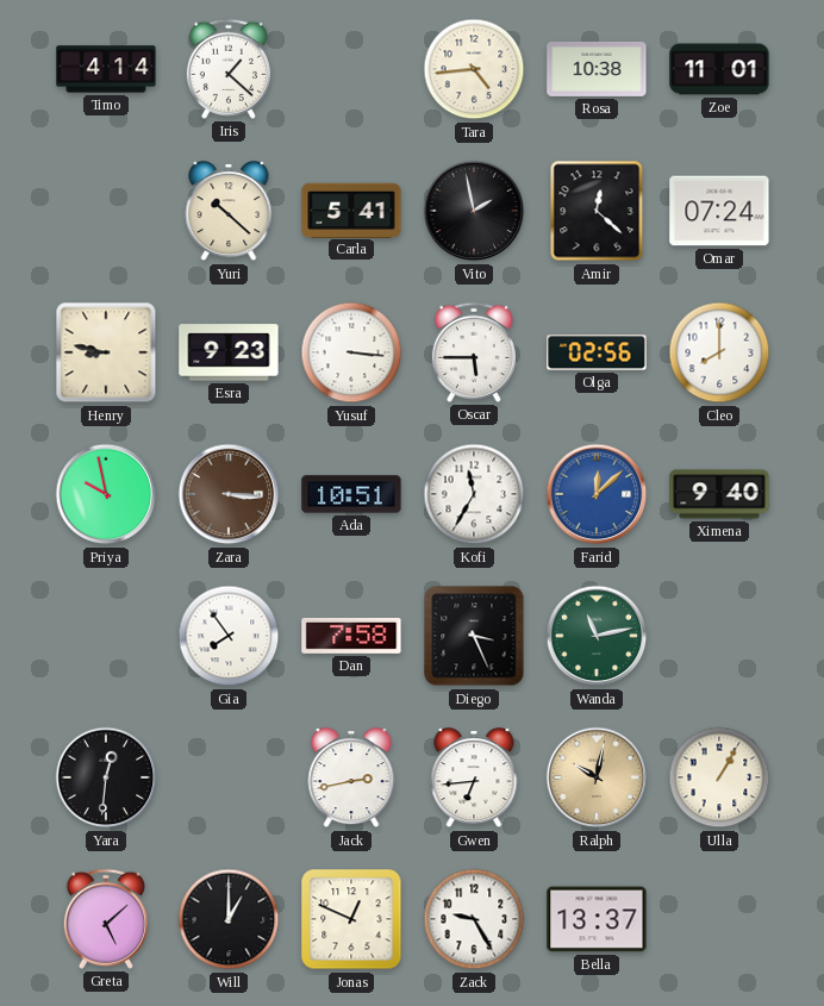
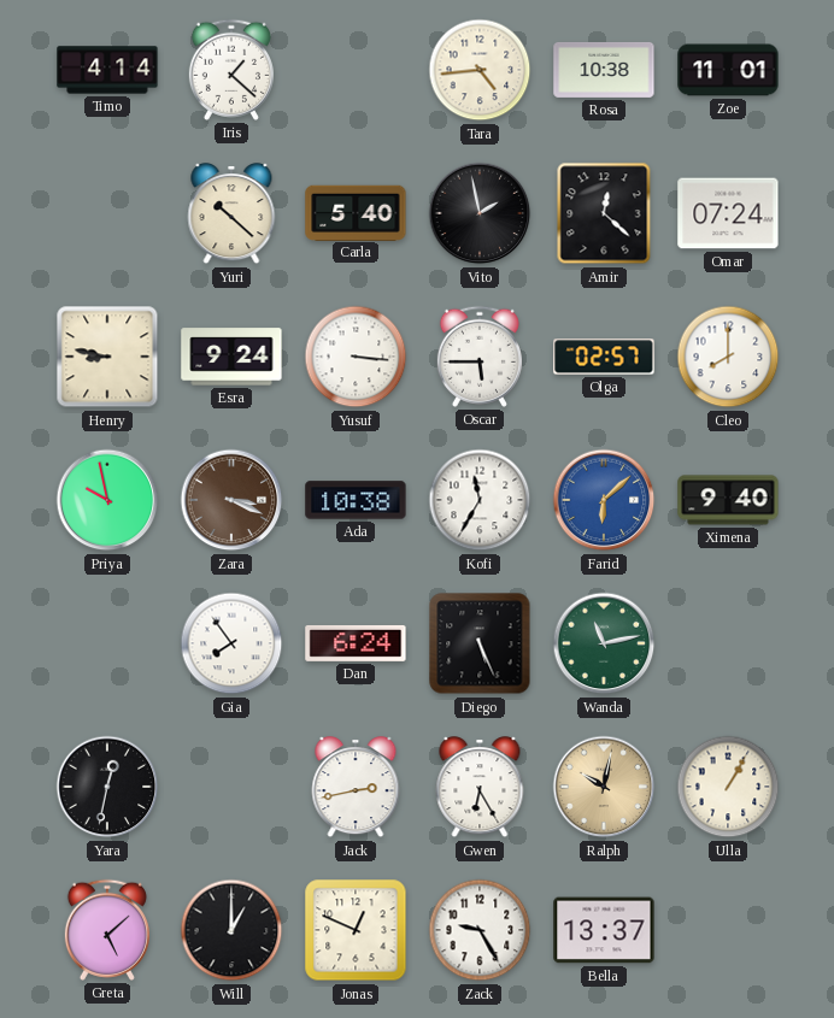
Carla: 5:41 -> 5:40
Esra: 9:23 -> 9:24
Olga: 02:56 -> 02:57
Zara: 3:16 -> 3:19
Ada: 10:51 -> 10:38
Farid: 12:08 -> 6:08
Dan: 7:58 -> 6:24
Diego: 3:26 -> 5:26
Yara: 12:31 -> 12:32
Gwen: 6:44 -> 6:25
